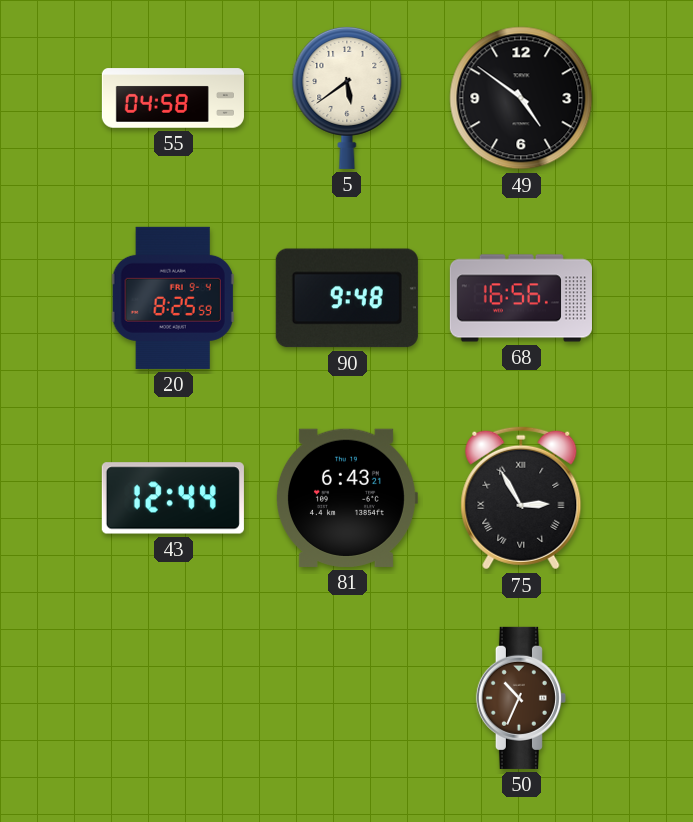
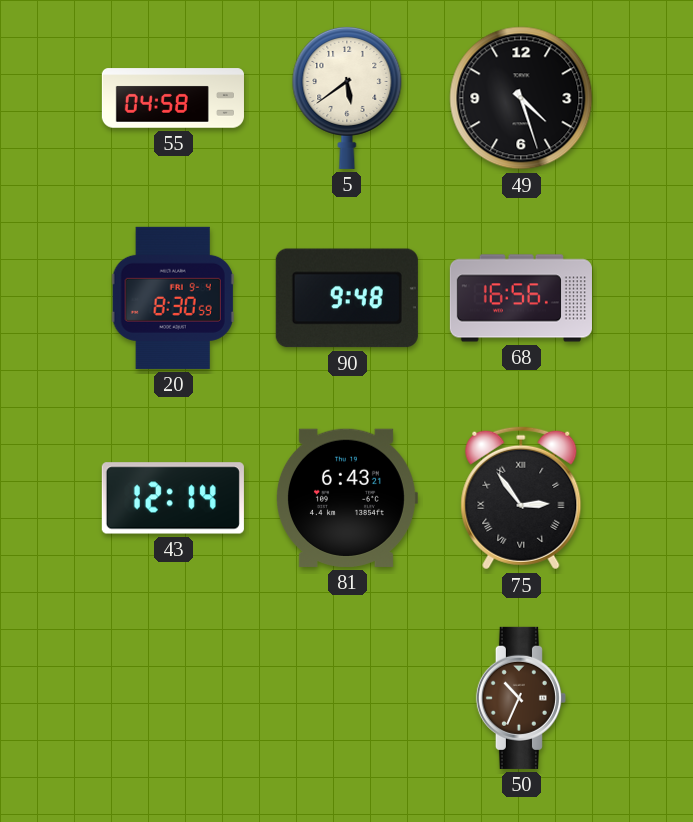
49: 4:51 -> 4:27
20: 8:25 -> 8:30
43: 12:44 -> 12:14
75: 2:55 -> 2:54
